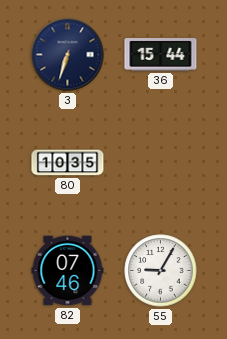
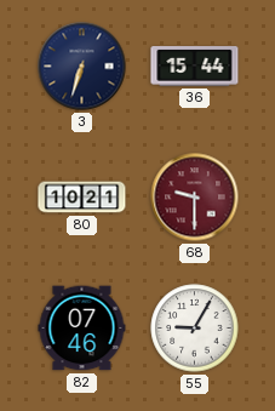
80: 10:35 -> 10:21
68: none -> 9:30
